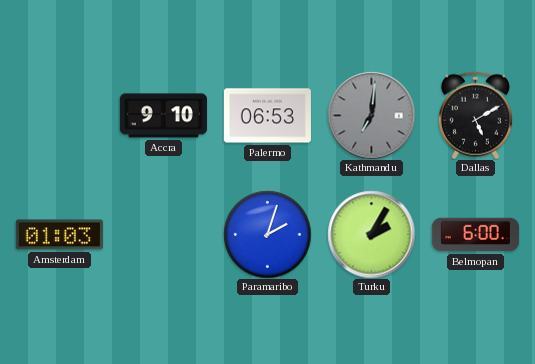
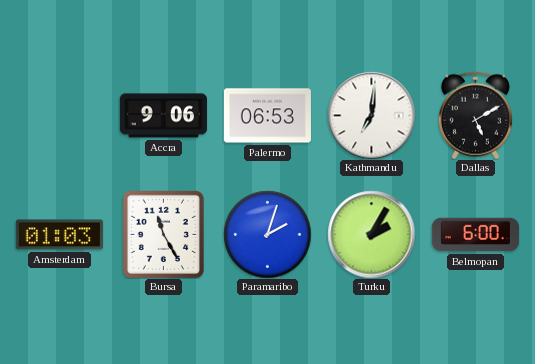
Accra: 9:10 -> 9:06
Kathmandu dial: grey -> white
Bursa: none -> 11:25
